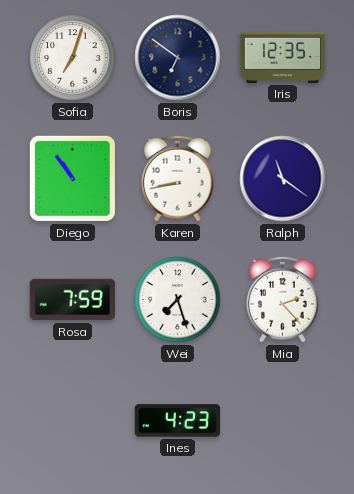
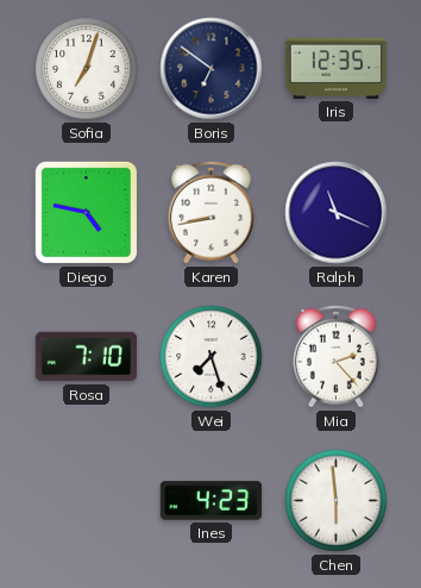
Diego: 10:54 -> 4:47
Ralph: 11:21 -> 11:19
Rosa: 7:59 -> 7:10
Chen: none -> 5:59
